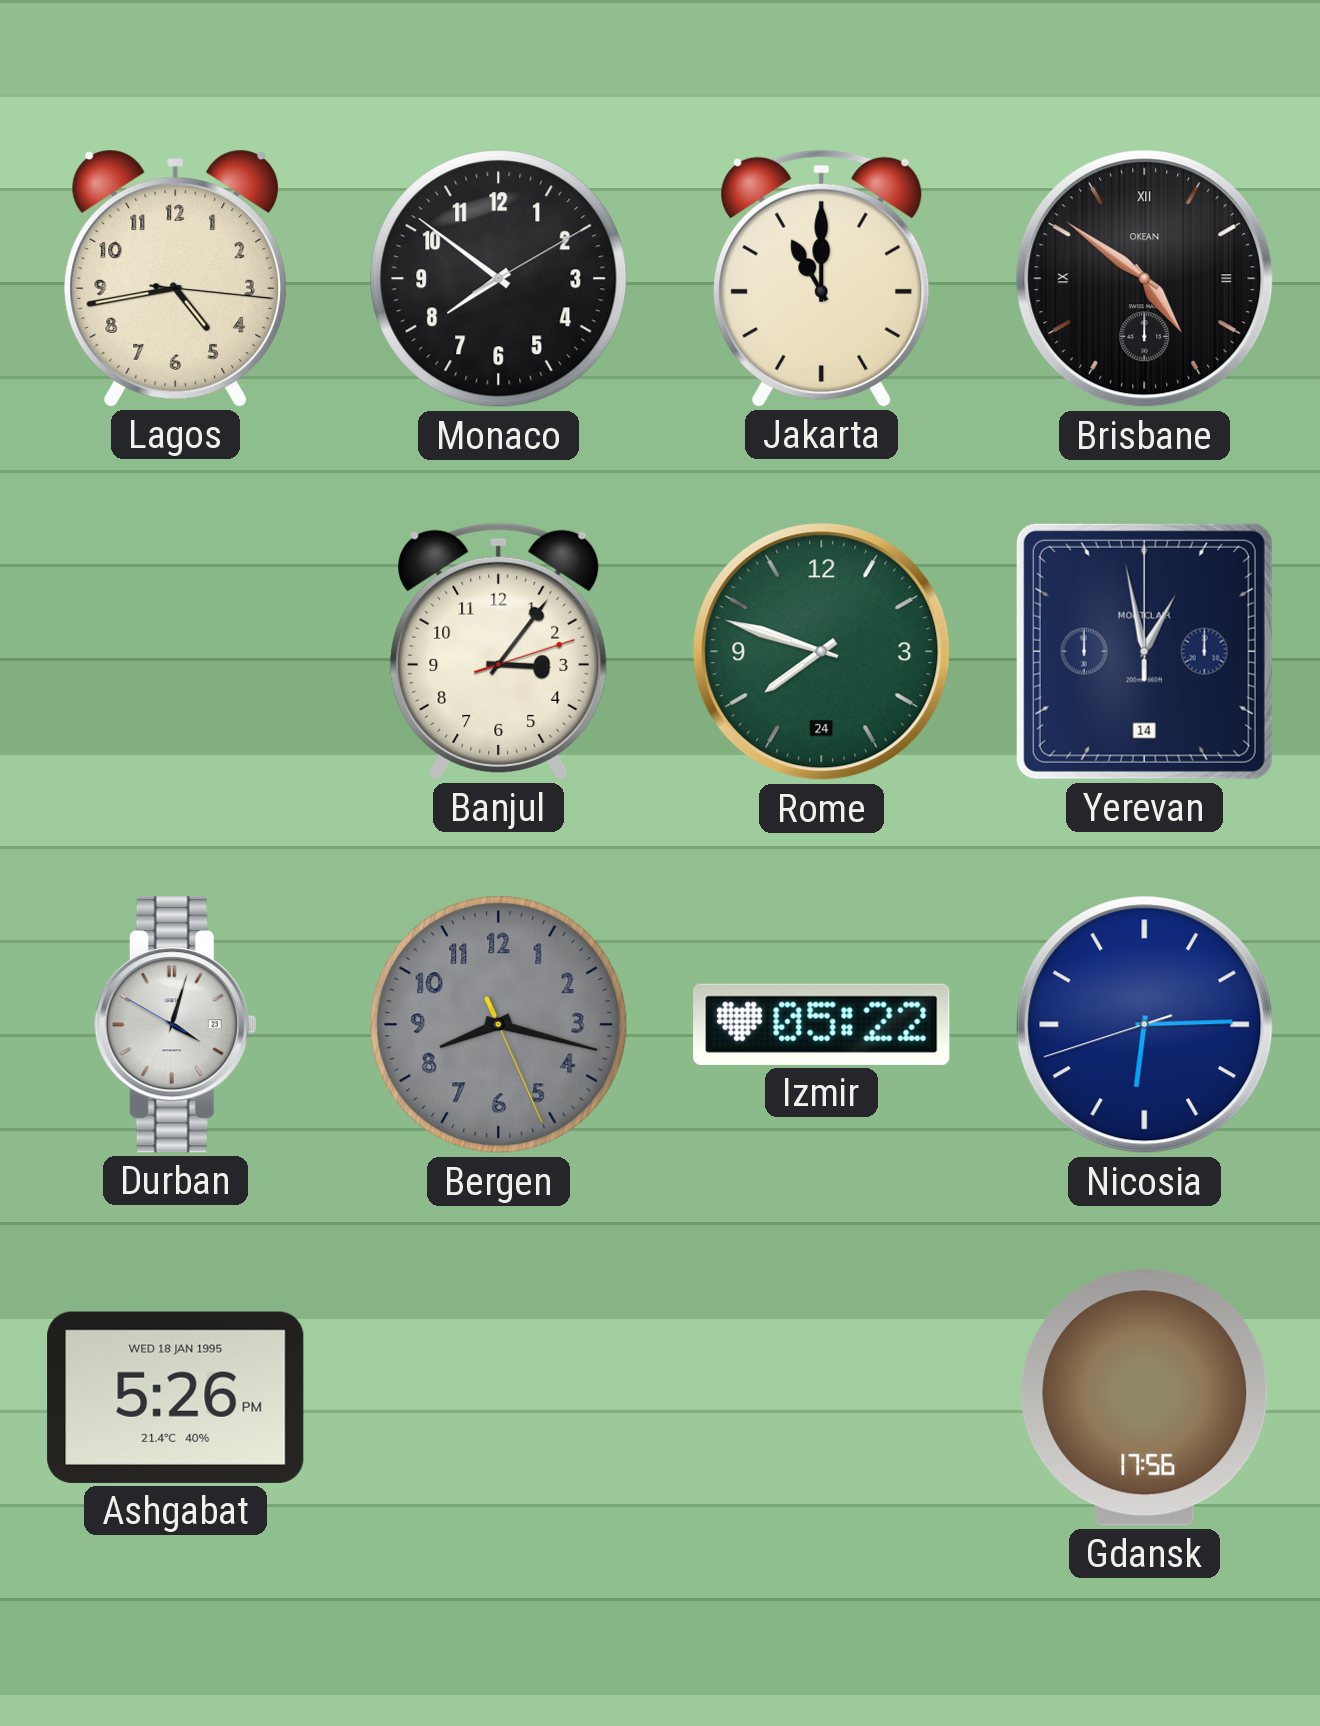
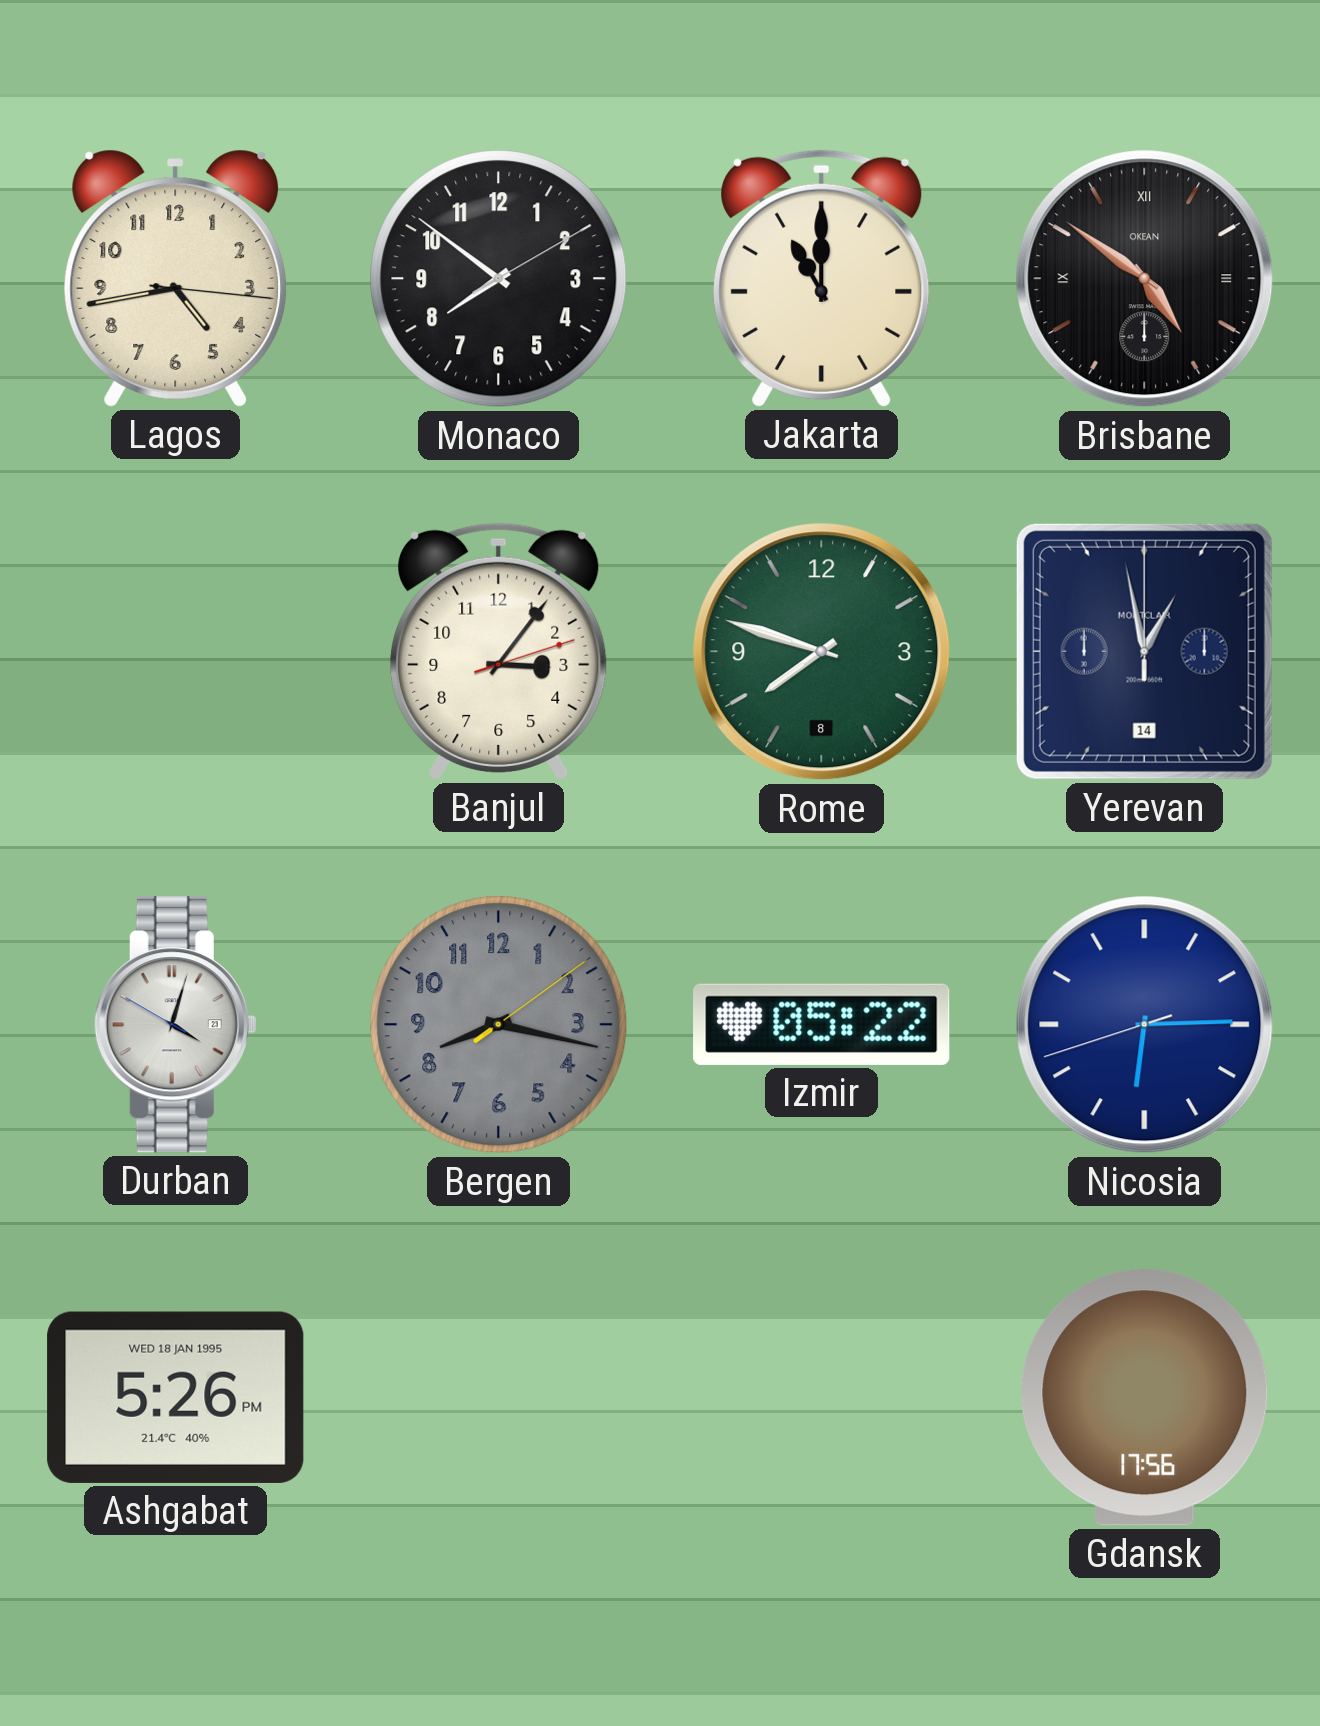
Rome date: 24 -> 8
Bergen: 8:17:26 -> 8:17:09
